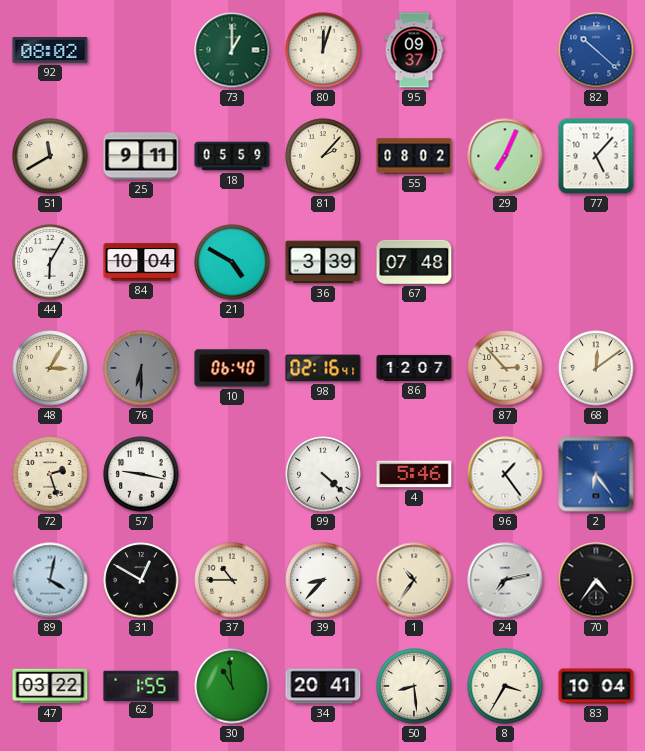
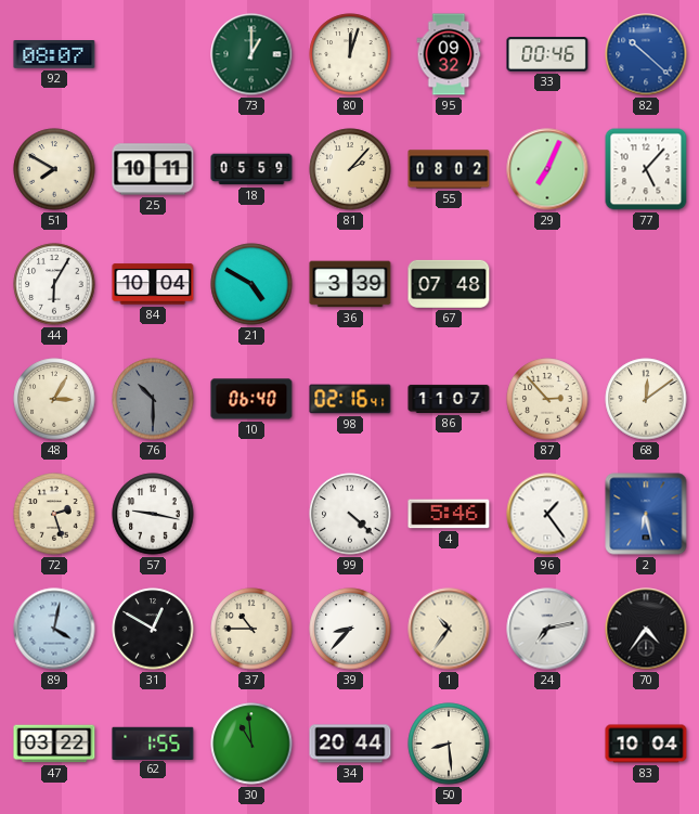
92: 08:02 -> 08:07
95: 09:37 -> 09:32
33: none -> 00:46
51: 11:40 -> 7:50
25: 9:11 -> 10:11
76: 6:30 -> 10:30
86: 12:07 -> 11:07
2: 6:24 -> 6:28
34: 20:41 -> 20:44
8: 3:35 -> none
